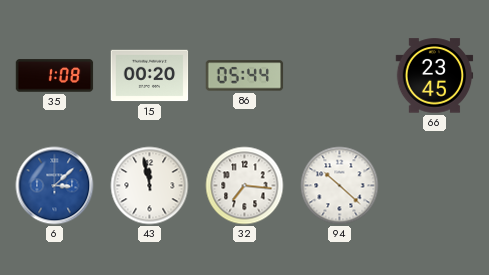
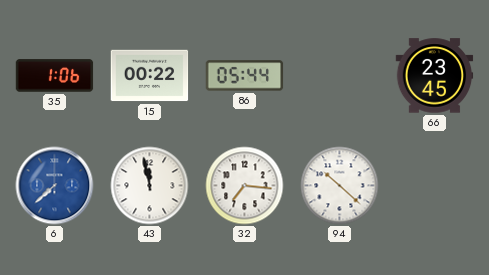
35: 1:08 -> 1:06
15: 00:20 -> 00:22
6: 3:08 -> 7:38
